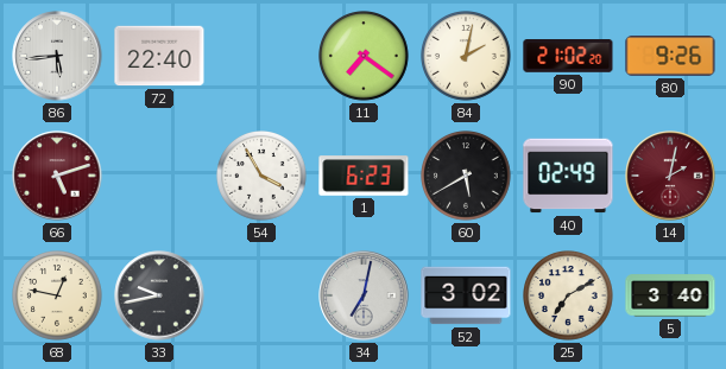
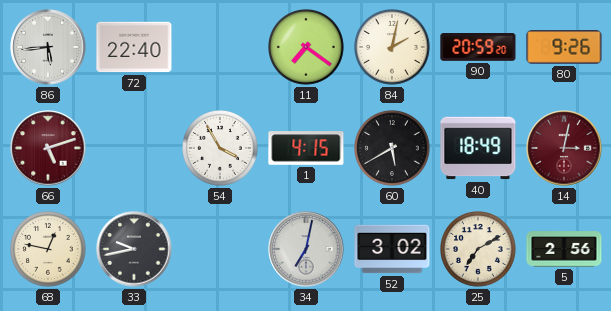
90: 21:02 -> 20:59
1: 6:23 -> 4:15
40: 02:49 -> 18:49
14: 2:02 -> 3:02
5: 3:40 -> 2:56
